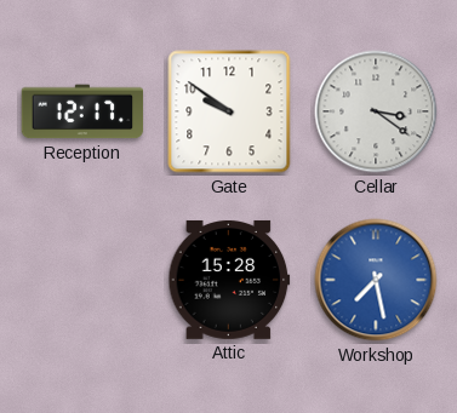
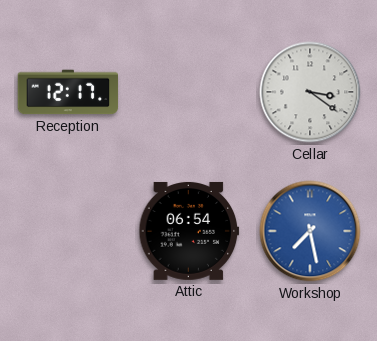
Gate: 9:51 -> none
Attic: 15:28 -> 06:54
